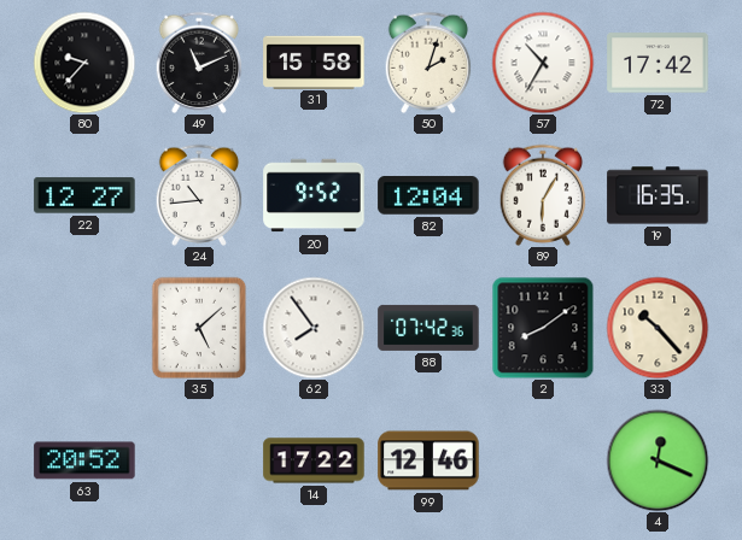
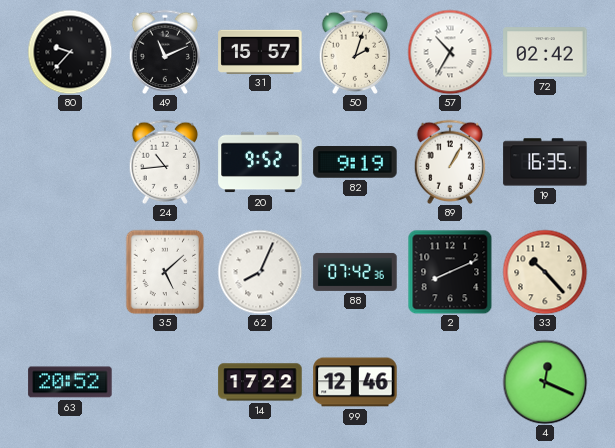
31: 15:58 -> 15:57
72: 17:42 -> 02:42
22: 12:27 -> none
82: 12:04 -> 9:19
89: 6:05 -> 1:05
62: 7:54 -> 8:04
2: 8:09 -> 8:11
